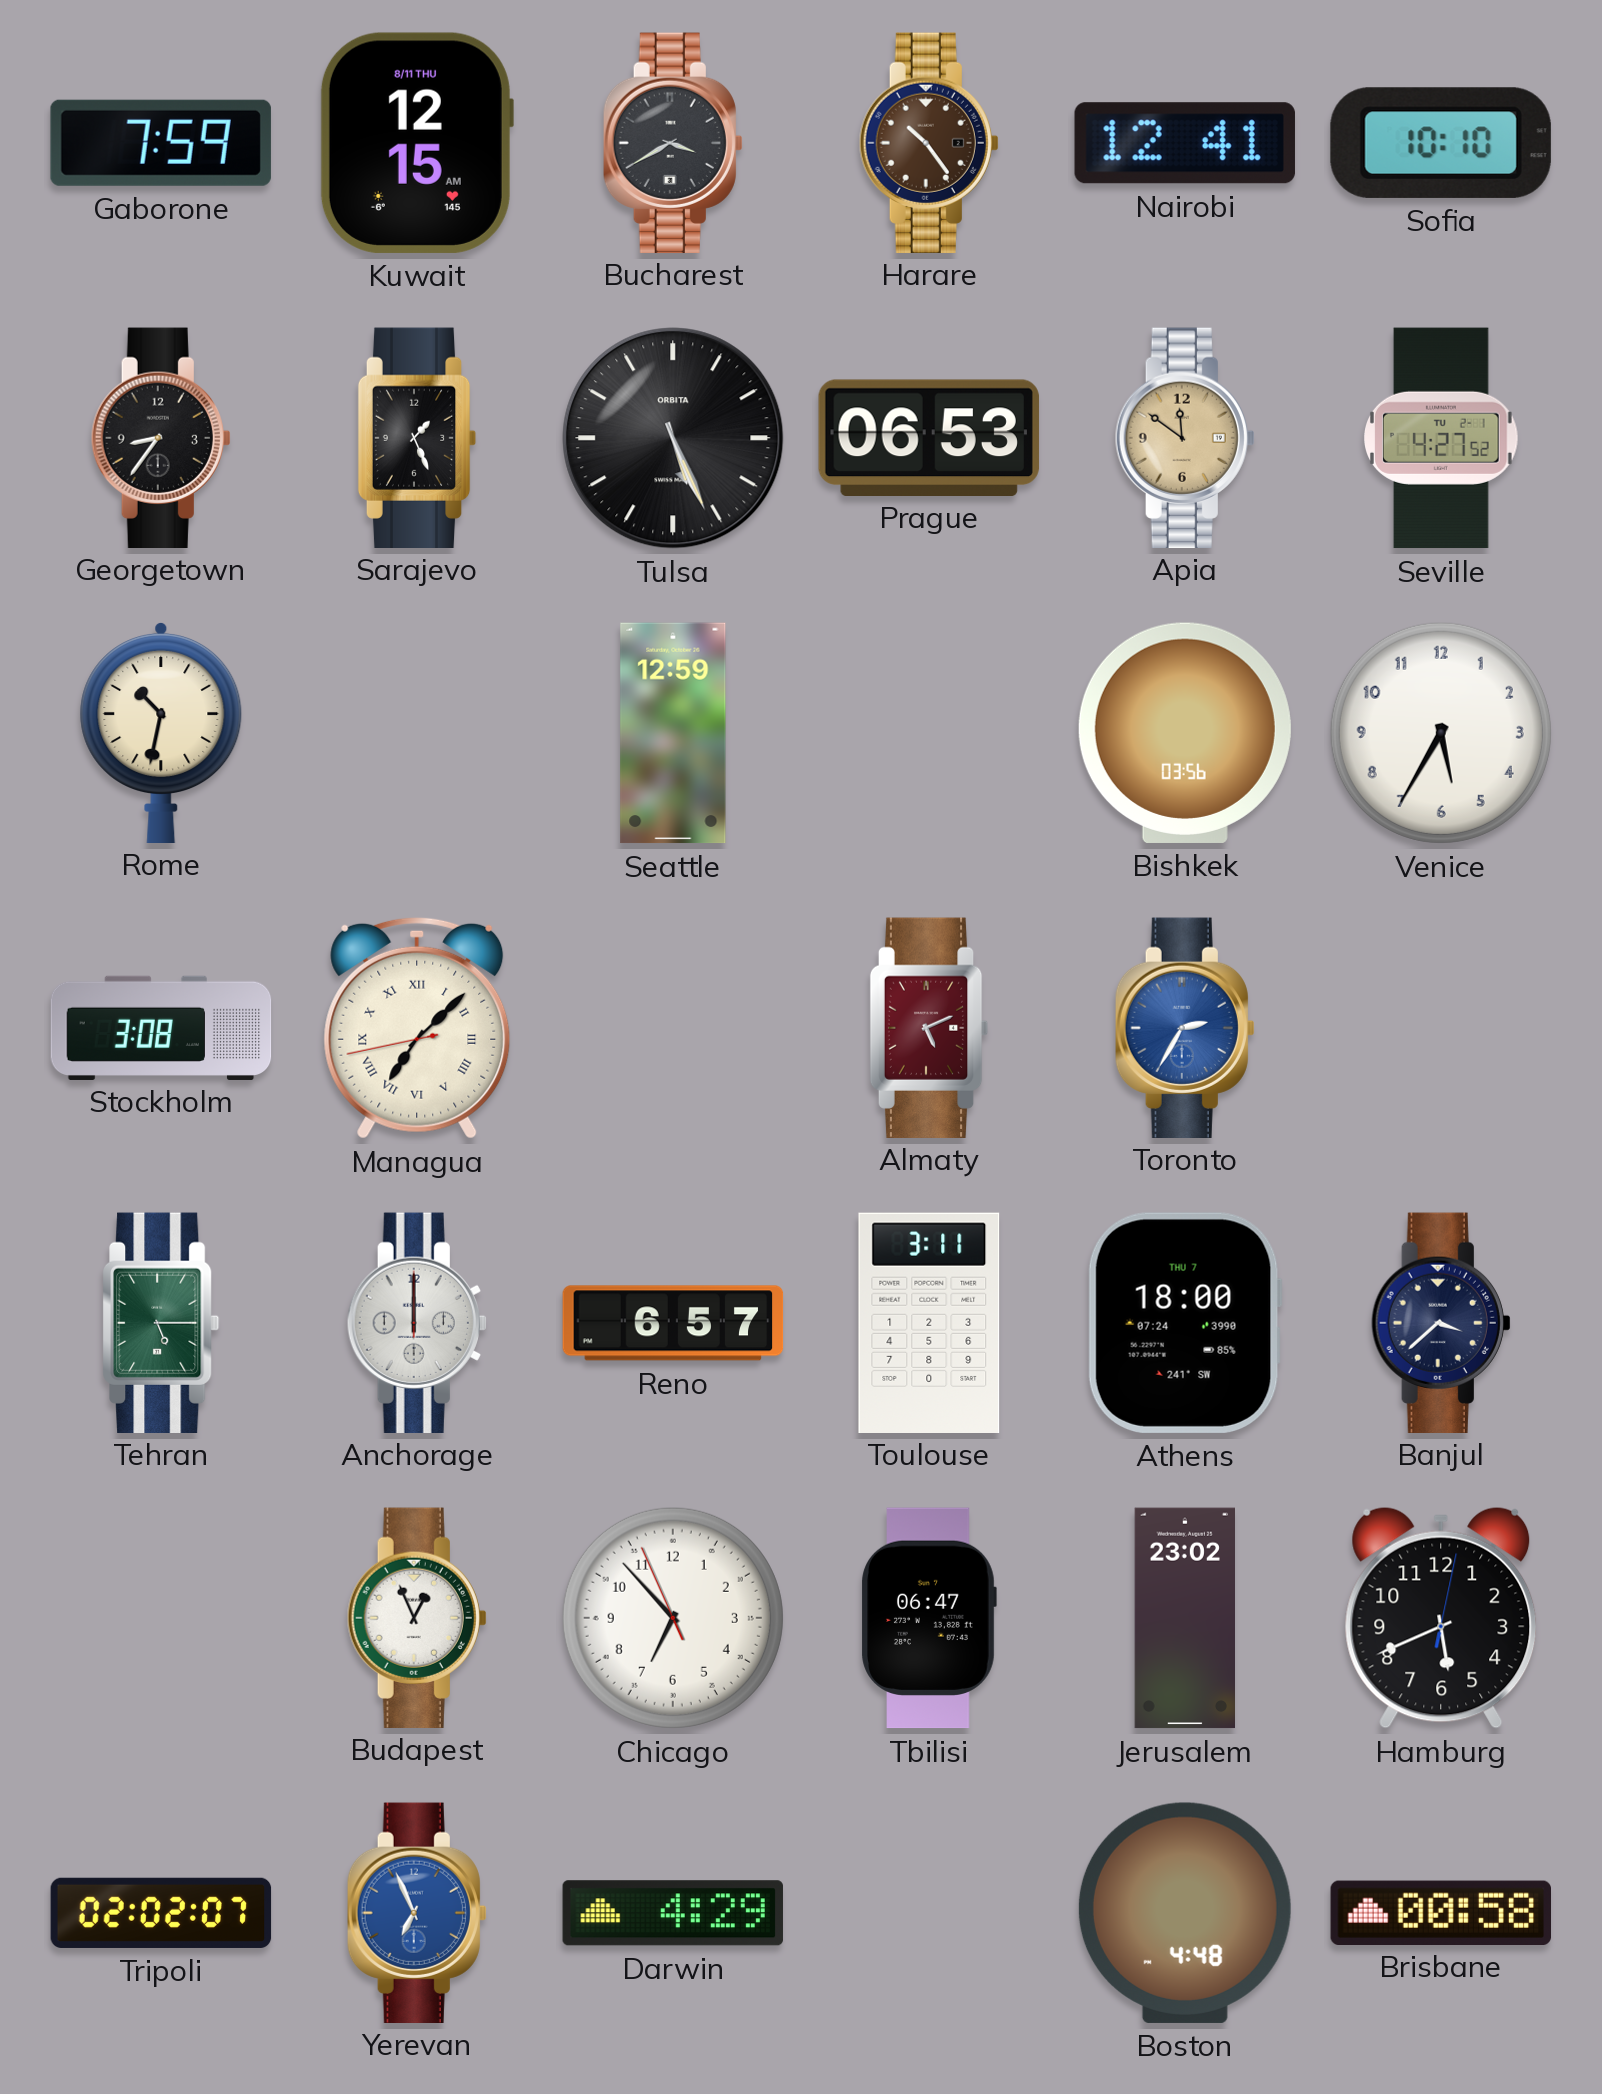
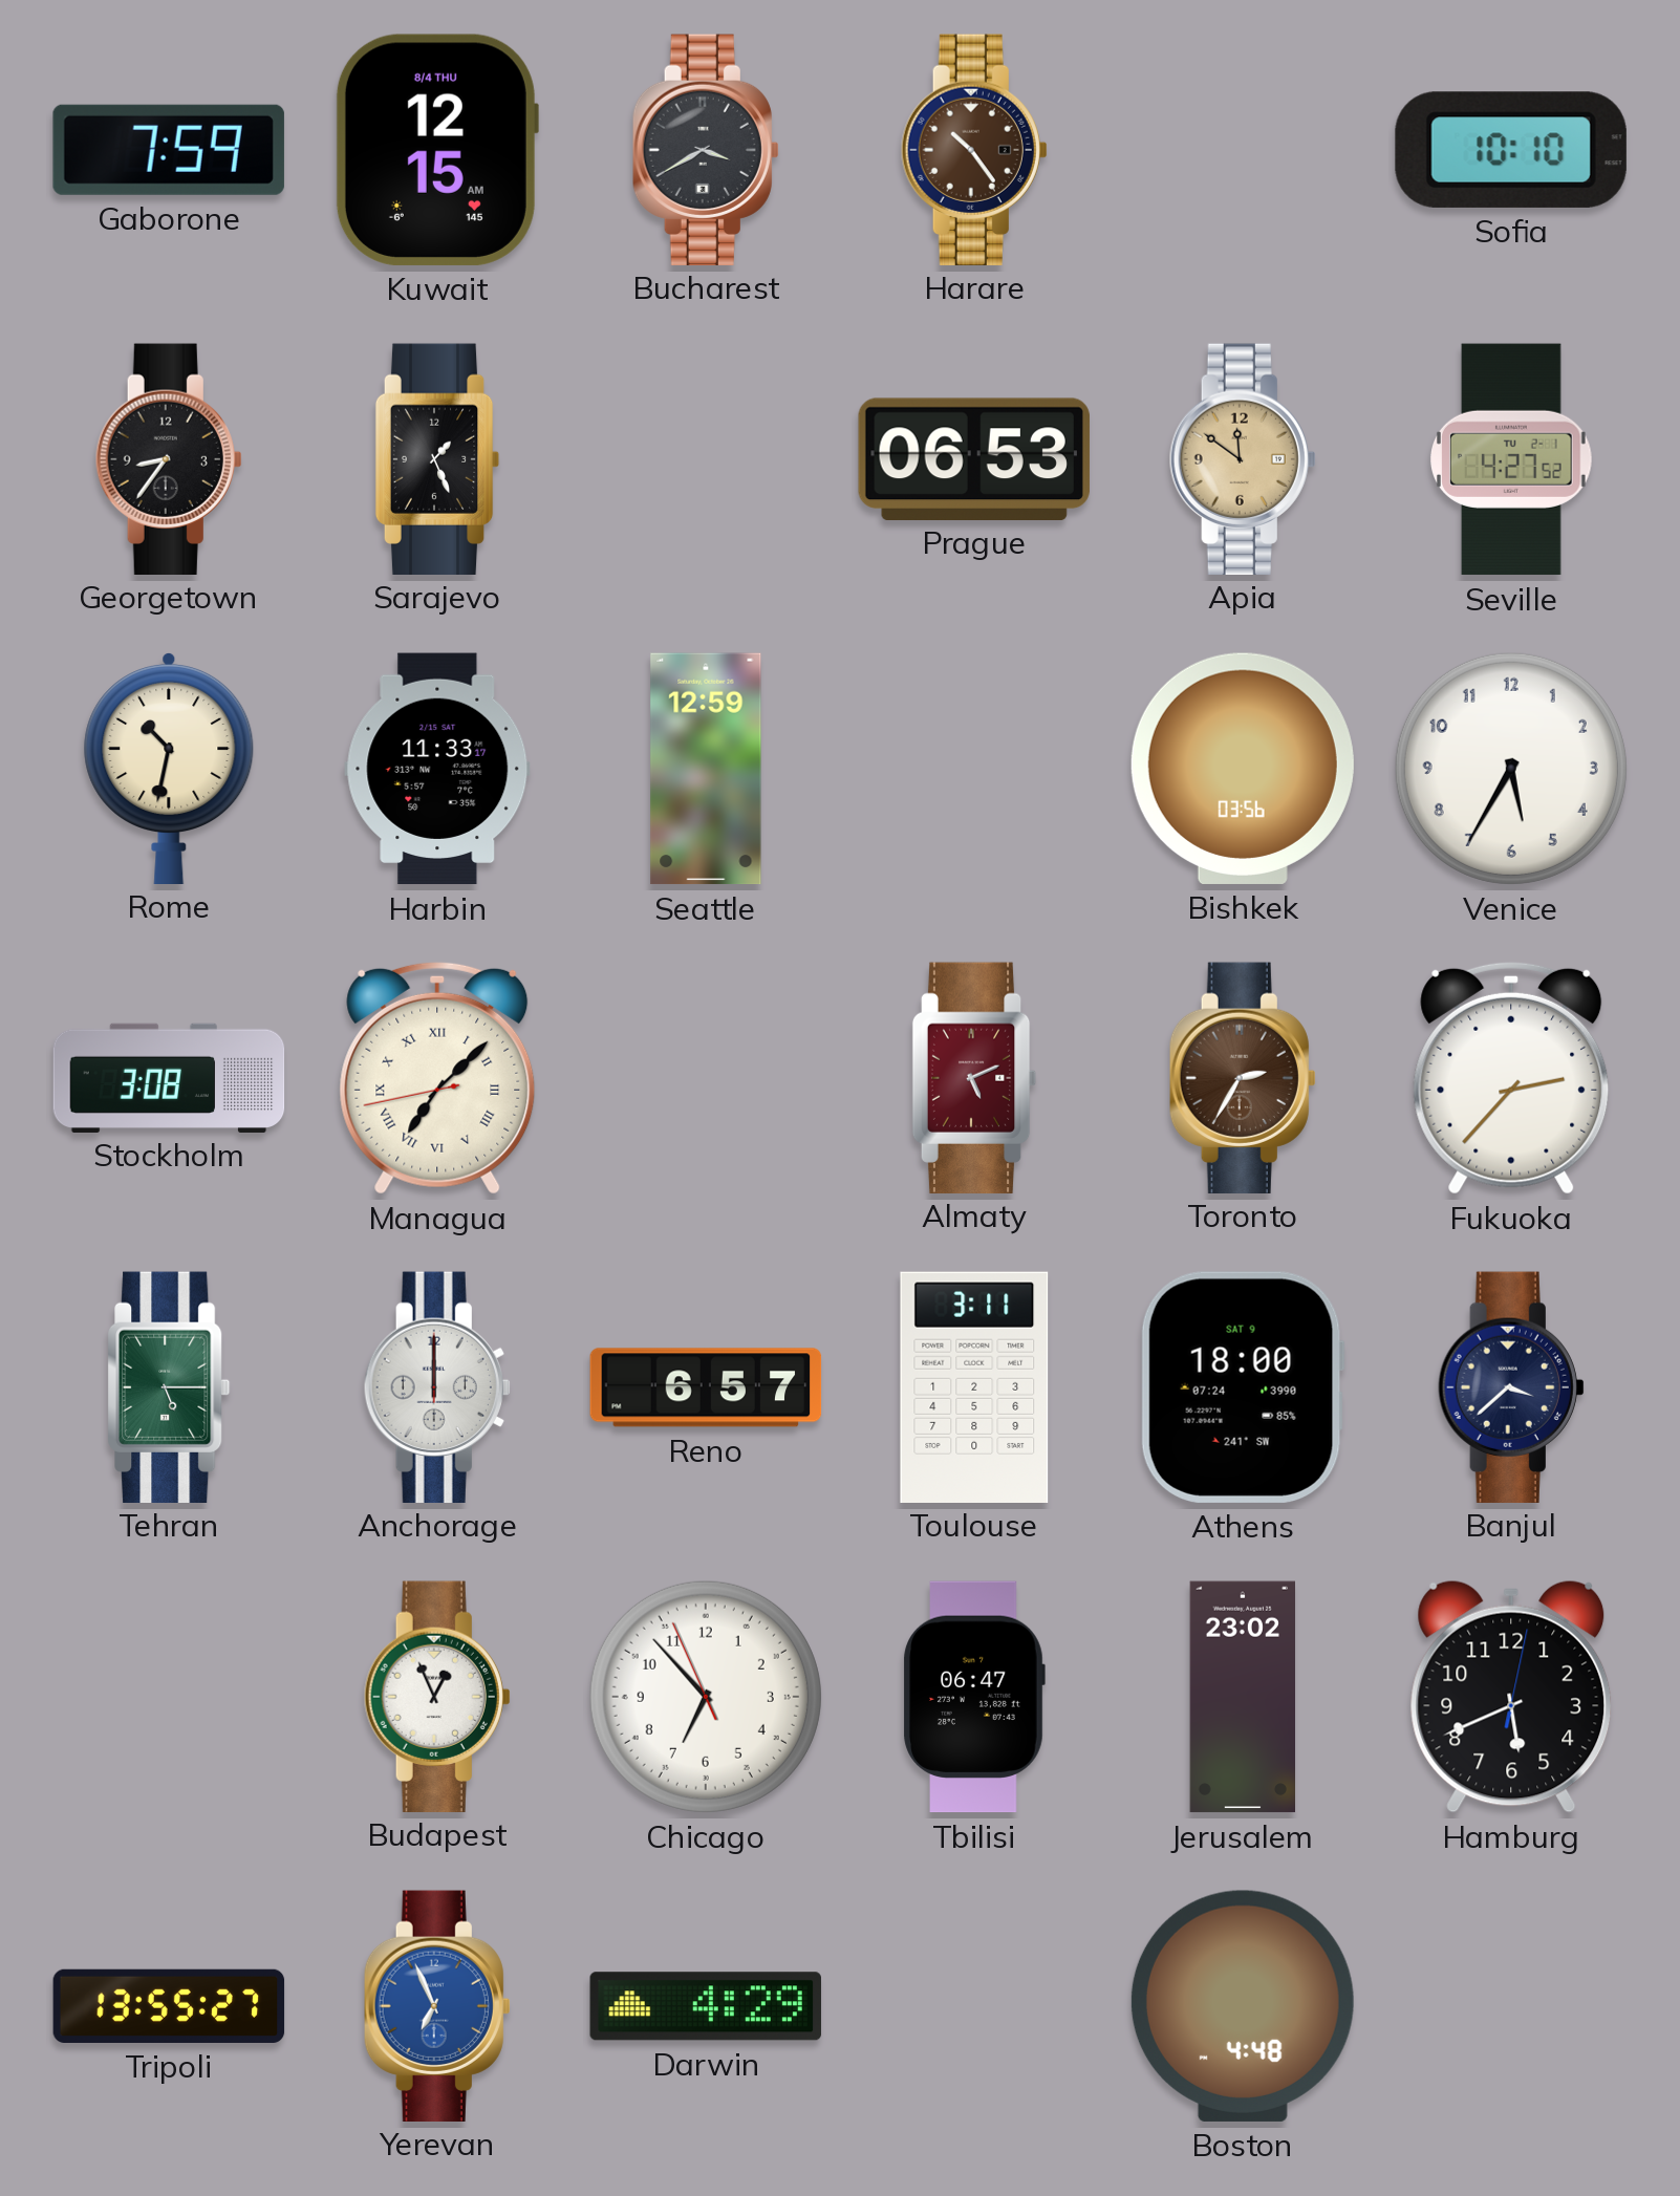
Kuwait date: 8/11 THU -> 8/4 THU
Nairobi: 12:41 -> none
Tulsa: 5:26 -> none
Harbin: none -> 11:33
Toronto dial: blue -> brown
Fukuoka: none -> 2:37
Athens date: THU 7 -> SAT 9
Tripoli: 02:02 -> 13:55
Brisbane: 00:58 -> none
